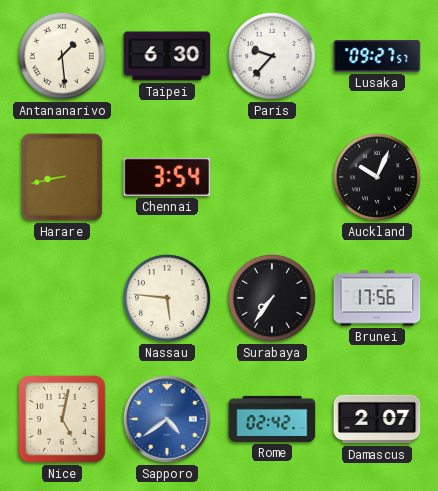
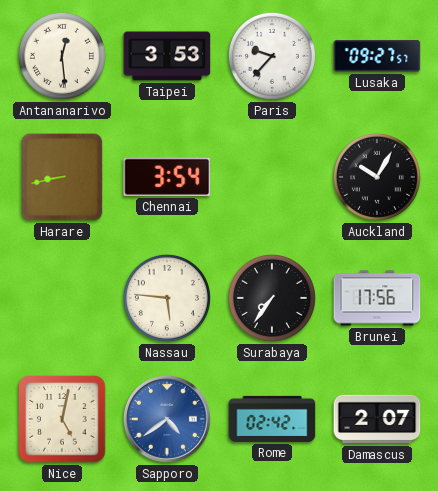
Antananarivo: 1:29 -> 12:29
Taipei: 6:30 -> 3:53
Auckland: 10:04 -> 10:05
